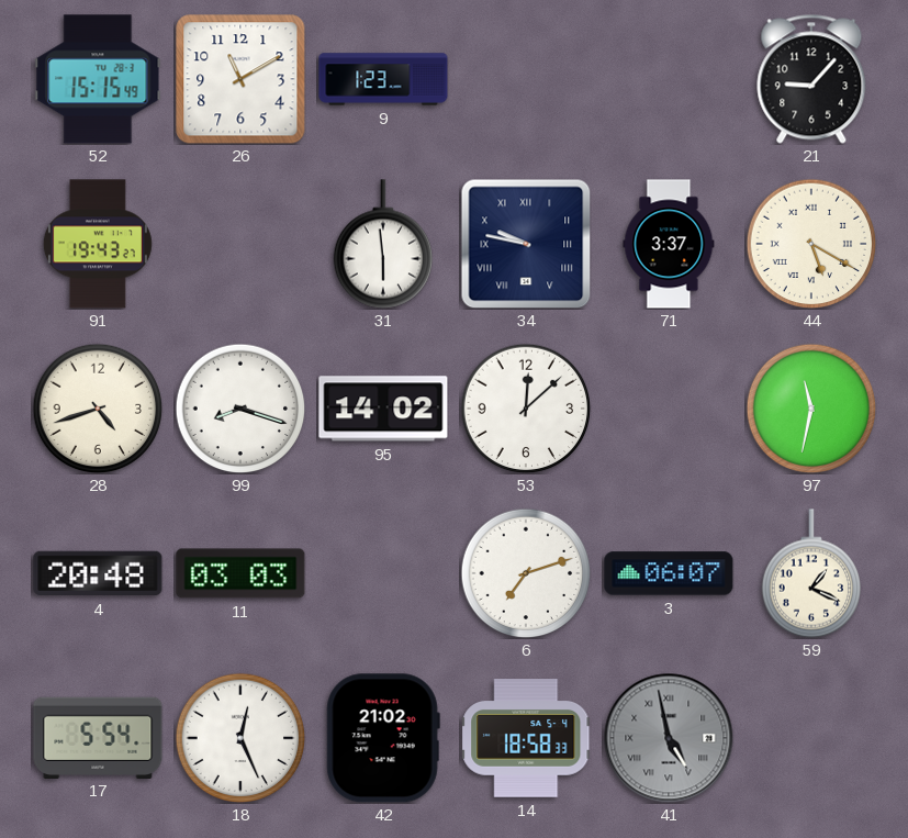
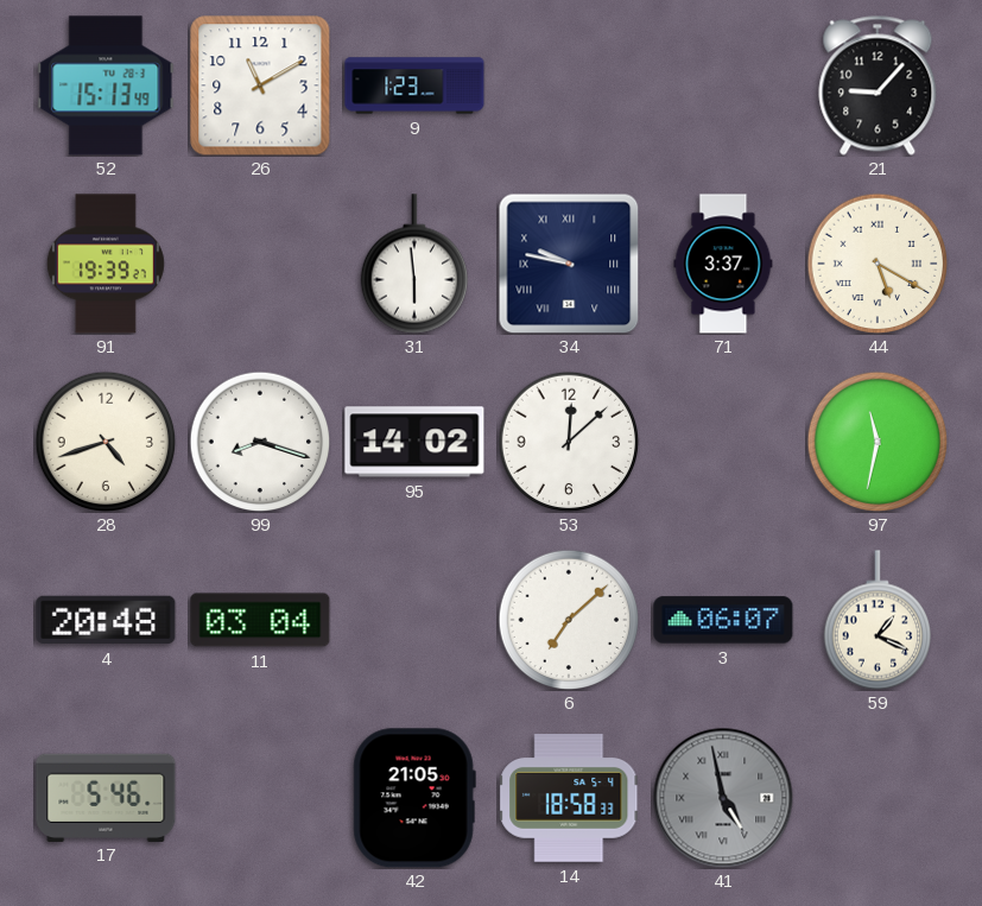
52: 15:15 -> 15:13
91: 19:43 -> 19:39
11: 03:03 -> 03:04
6: 7:12 -> 7:08
17: 5:54 -> 5:46
18: 12:26 -> none
42: 21:02 -> 21:05
